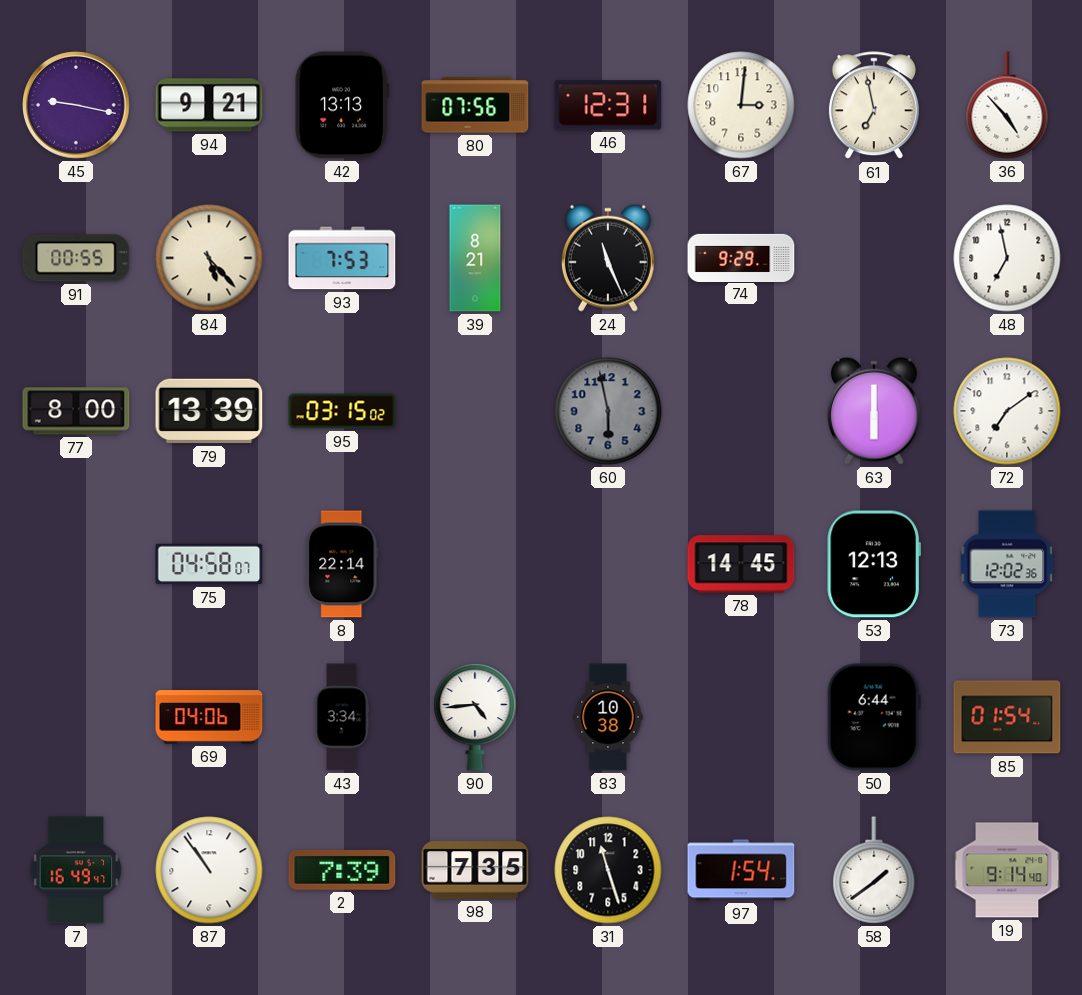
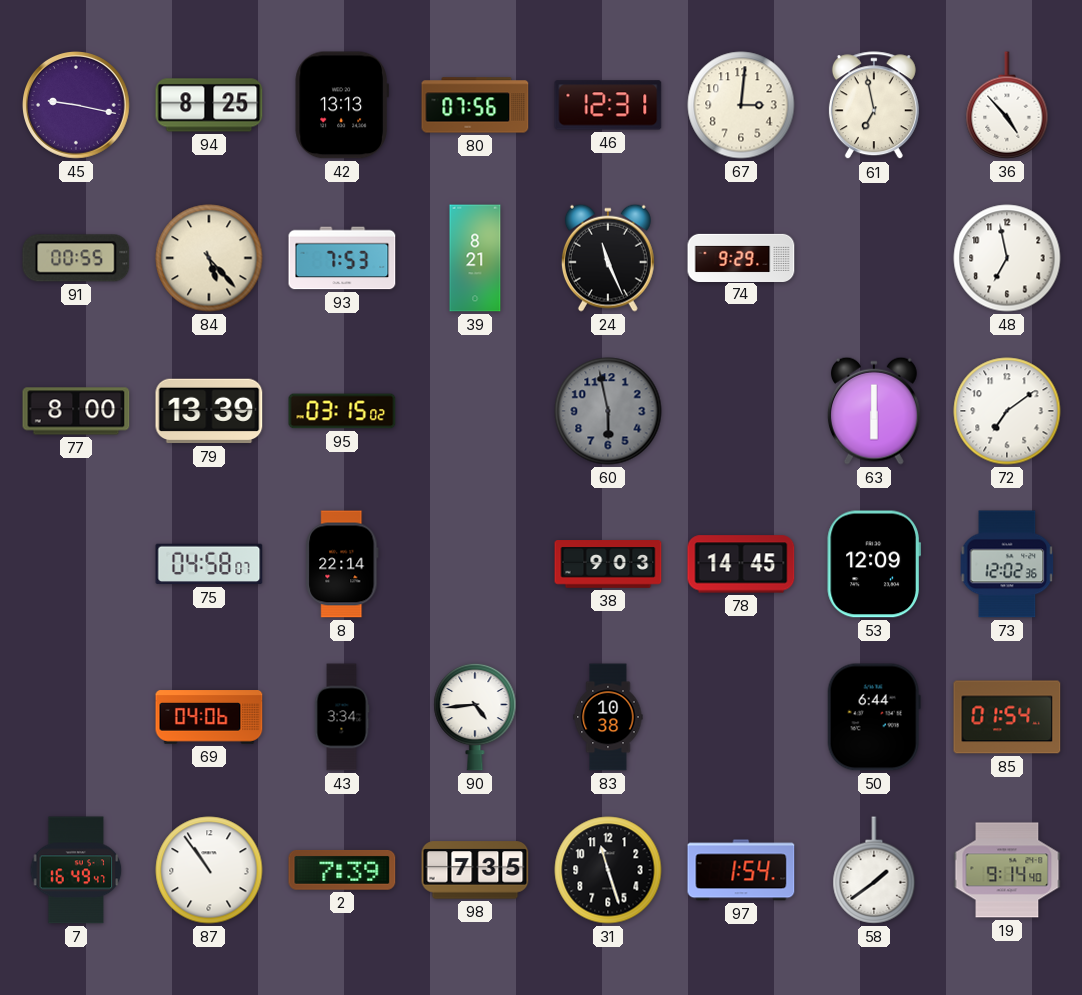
94: 9:21 -> 8:25
38: none -> 9:03
53: 12:13 -> 12:09
